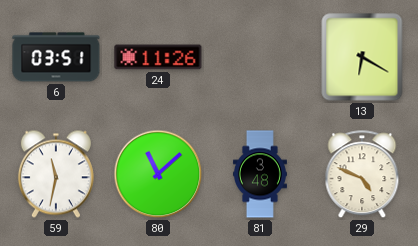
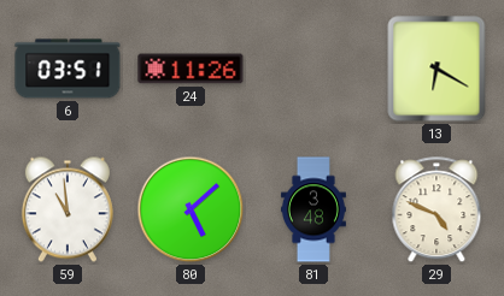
59: 11:32 -> 10:59
80: 11:08 -> 5:08
